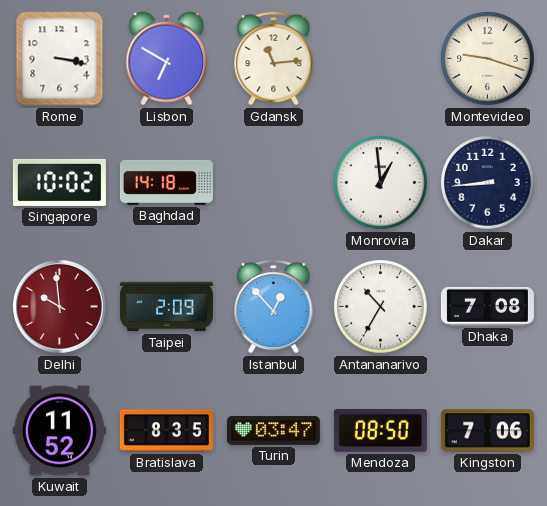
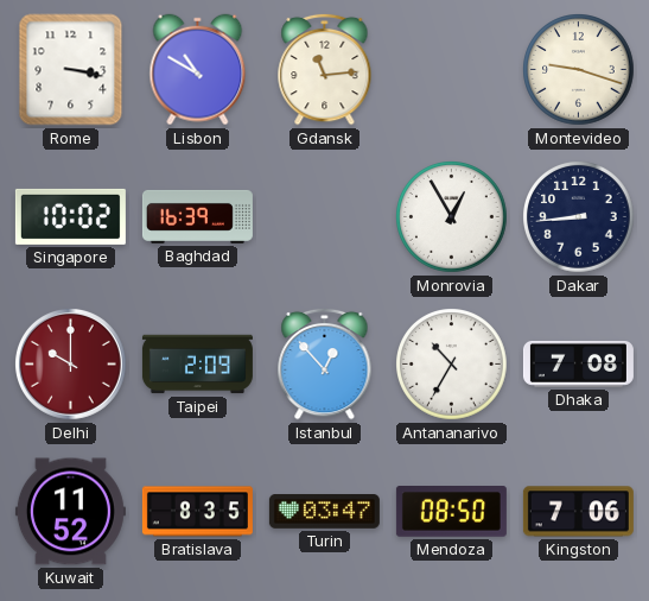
Lisbon: 6:50 -> 10:50
Baghdad: 14:18 -> 16:39
Monrovia: 12:59 -> 12:55
Delhi: 9:59 -> 10:00
